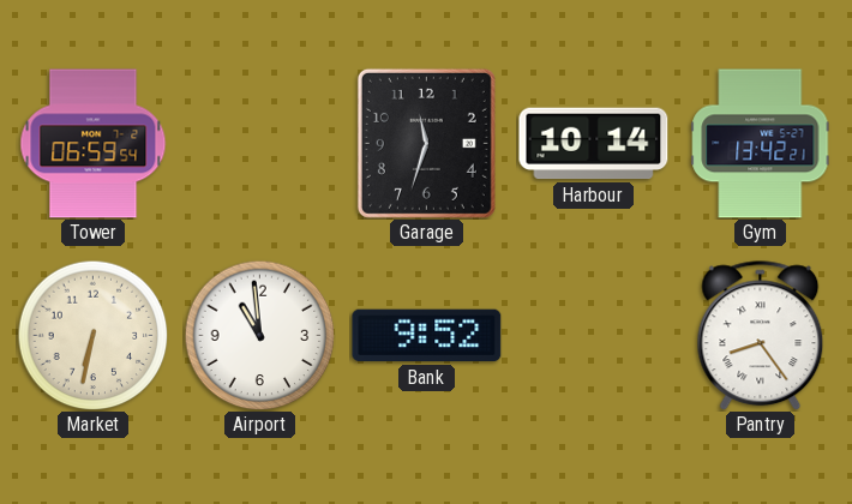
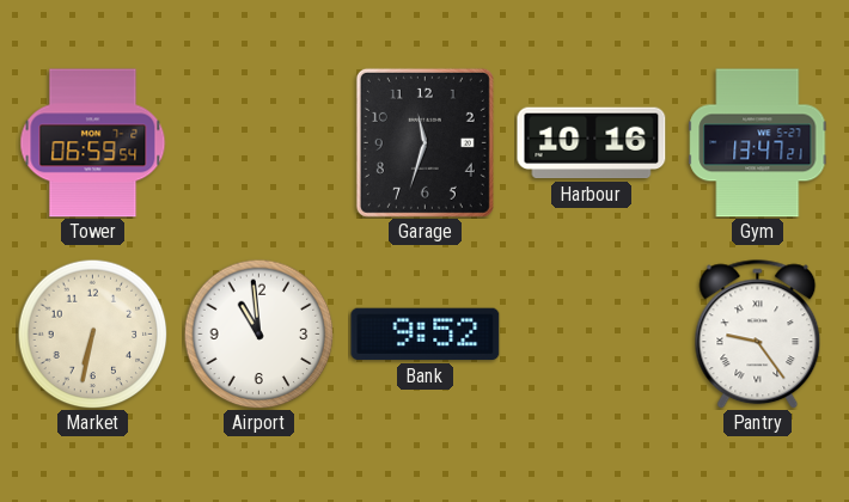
Harbour: 10:14 -> 10:16
Gym: 13:42 -> 13:47
Pantry: 8:24 -> 9:24
